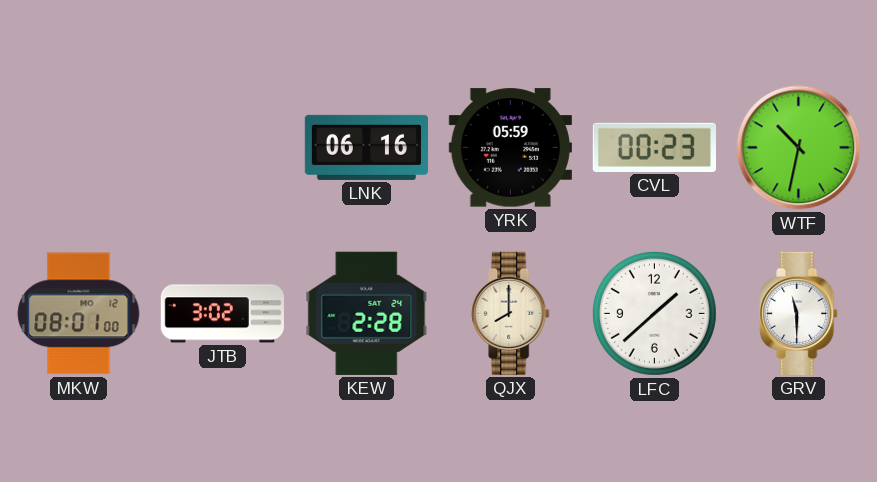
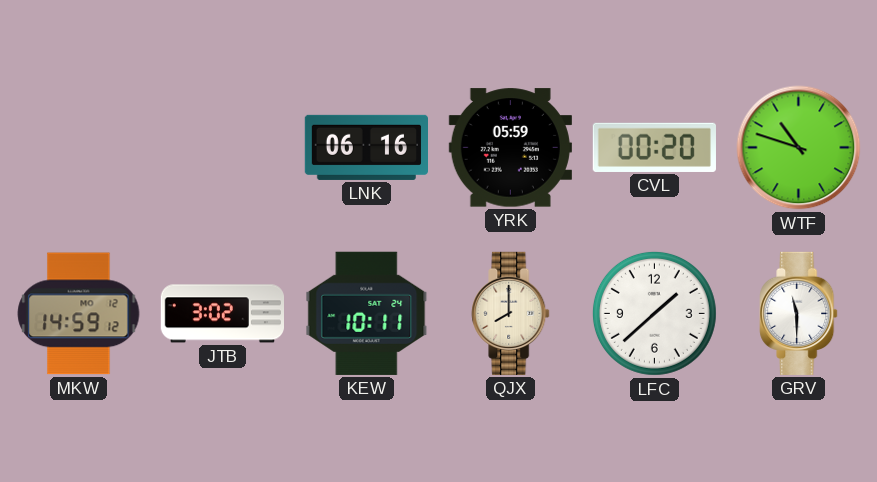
CVL: 00:23 -> 00:20
WTF: 10:32 -> 10:48
MKW: 08:01 -> 14:59
KEW: 2:28 -> 10:11
